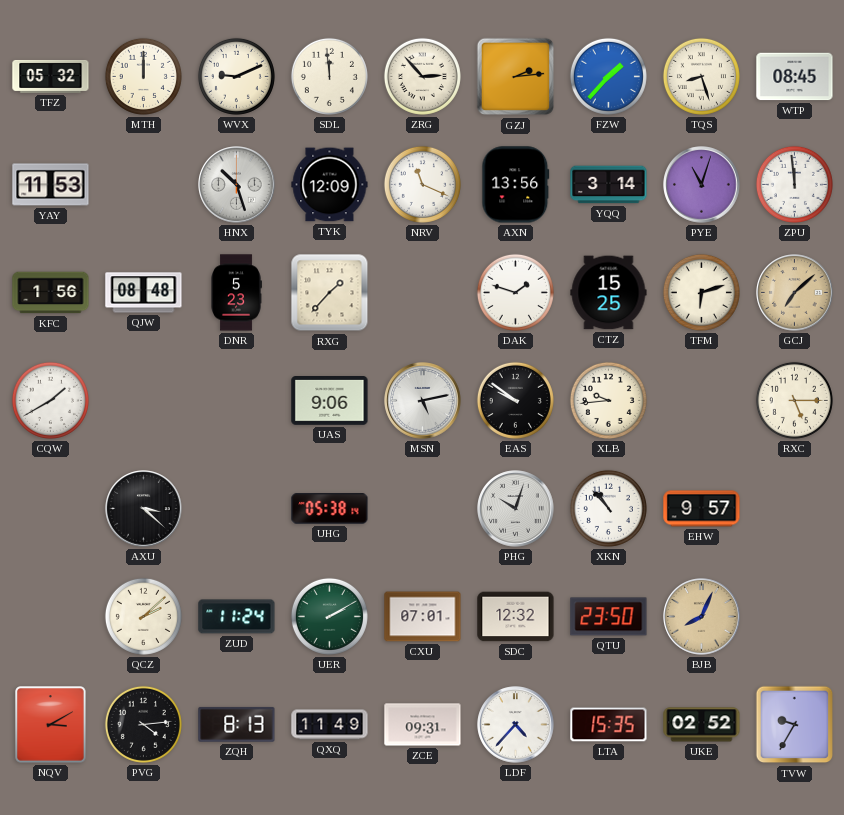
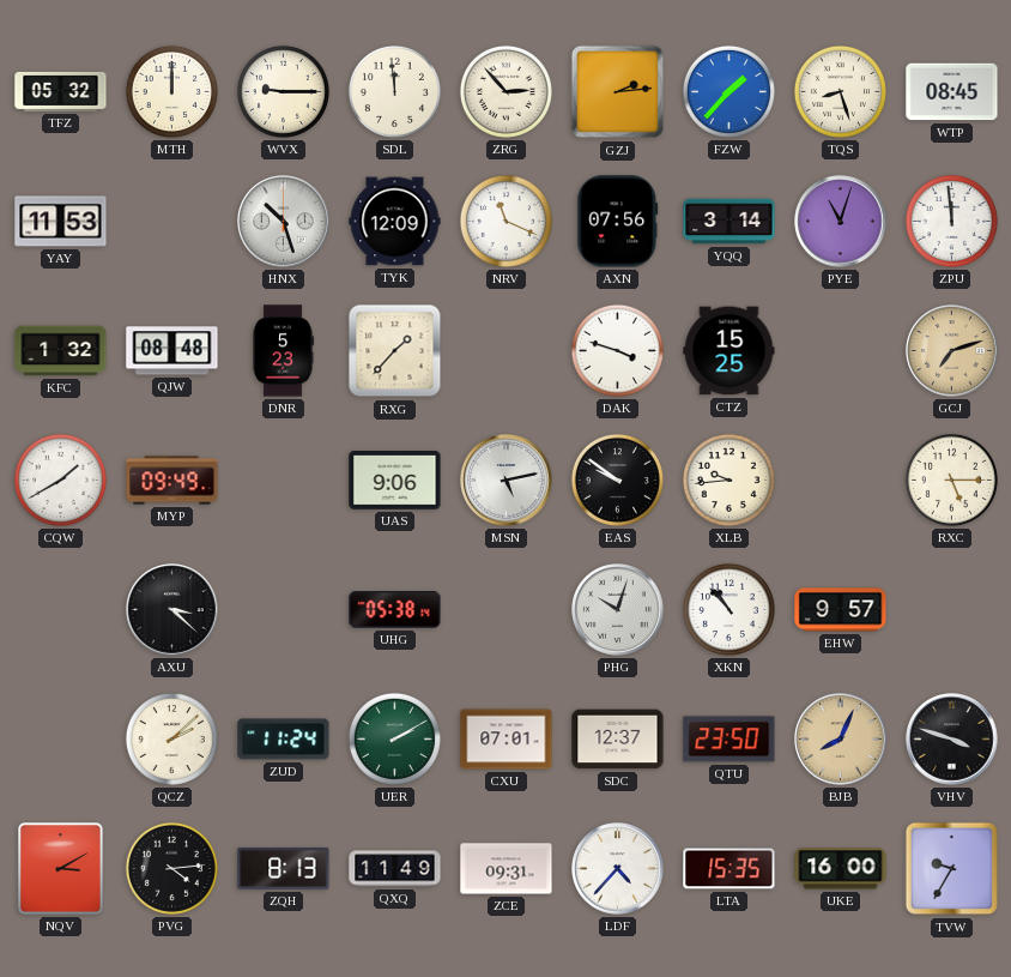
WVX: 9:11 -> 9:15
AXN: 13:56 -> 07:56
KFC: 1:56 -> 1:32
DAK: 1:48 -> 3:48
TFM: 6:12 -> none
GCJ: 7:08 -> 7:12
MYP: none -> 09:49
SDC: 12:32 -> 12:37
VHV: none -> 3:48
UKE: 02:52 -> 16:00
